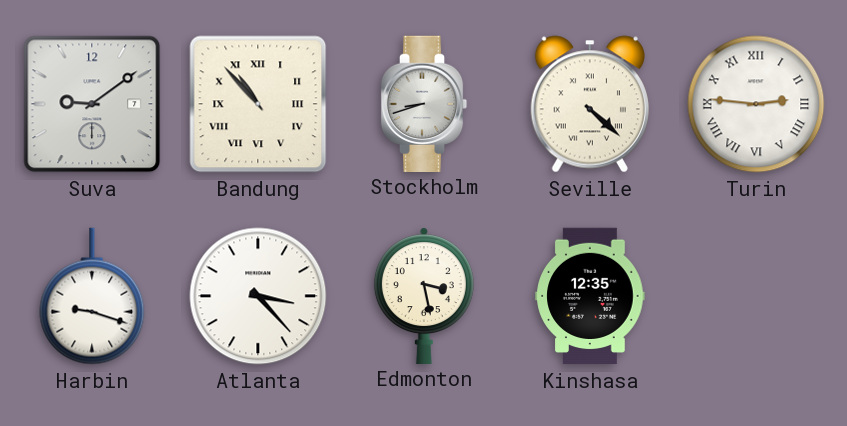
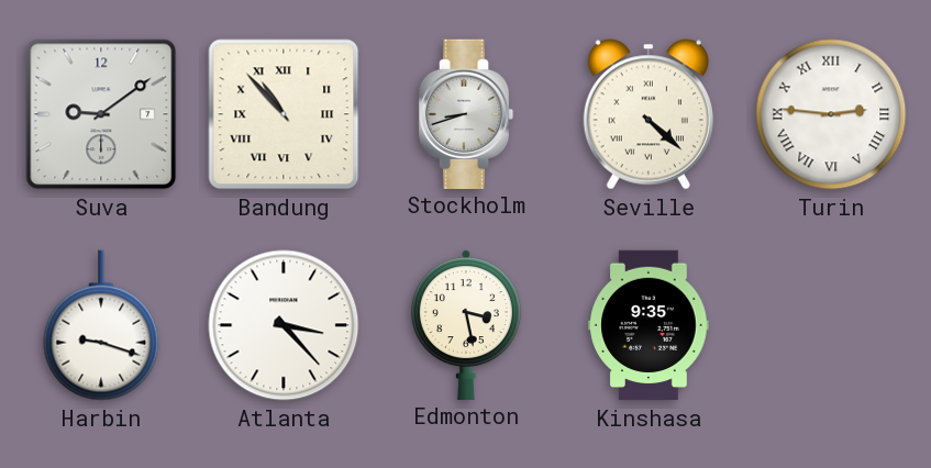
Kinshasa: 12:35 -> 9:35
